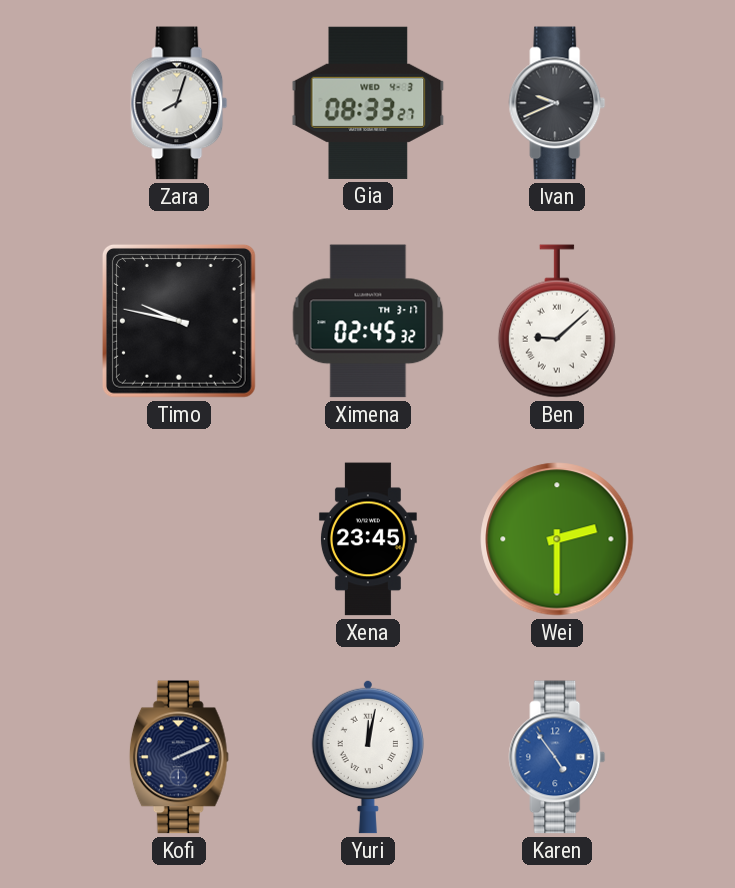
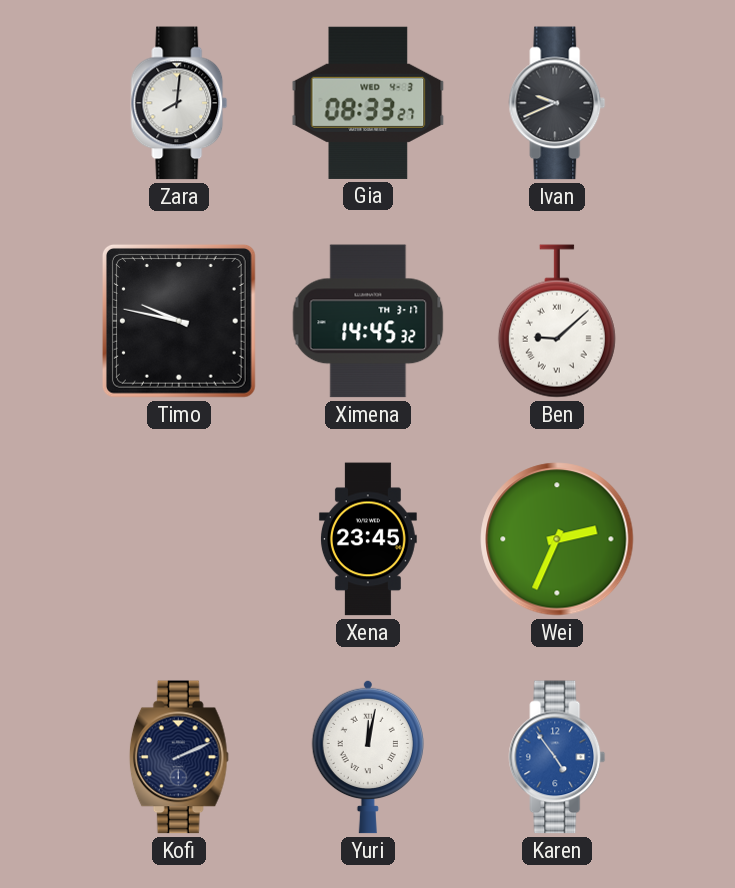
Zara: 8:03 -> 8:01
Ximena: 02:45 -> 14:45
Wei: 2:30 -> 2:34
